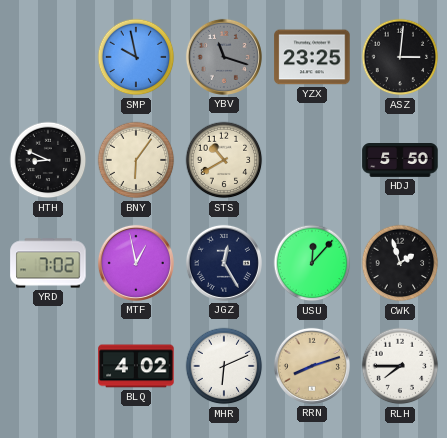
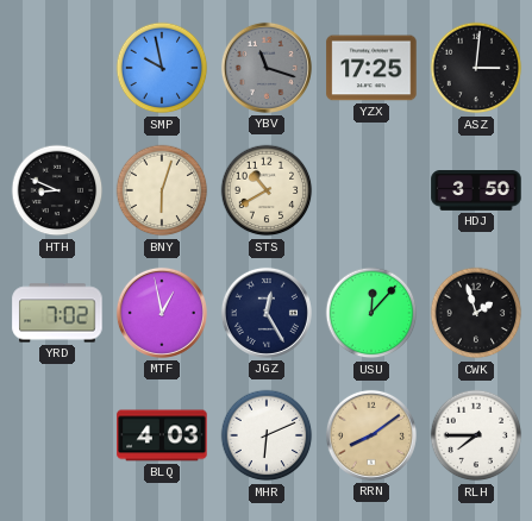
YZX: 23:25 -> 17:25
BNY: 6:06 -> 6:03
HDJ: 5:50 -> 3:50
BLQ: 4:02 -> 4:03
RRN: 8:12 -> 8:09
